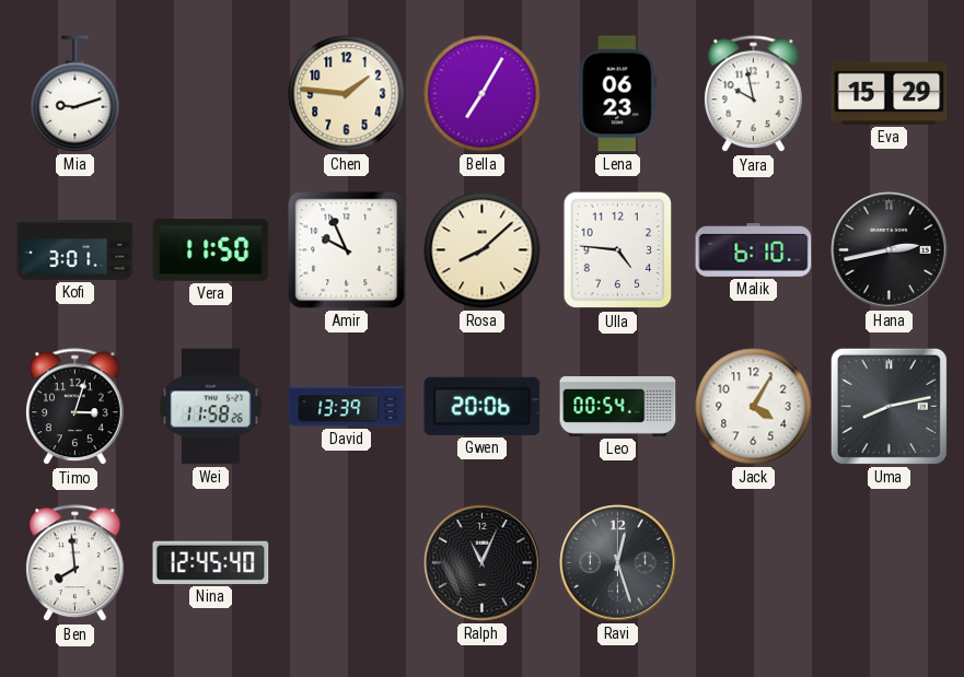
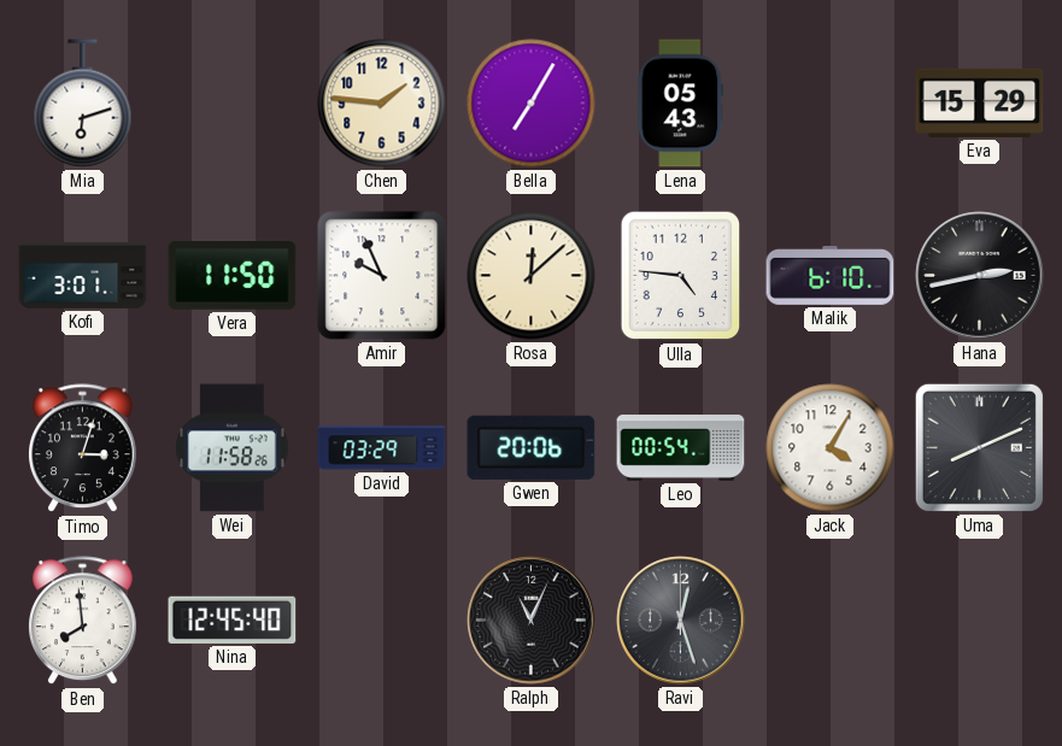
Mia: 9:12 -> 6:12
Lena: 06:23 -> 05:43
Yara: 9:58 -> none
Rosa: 8:08 -> 12:08
David: 13:39 -> 03:29
Uma: 8:13 -> 8:11
